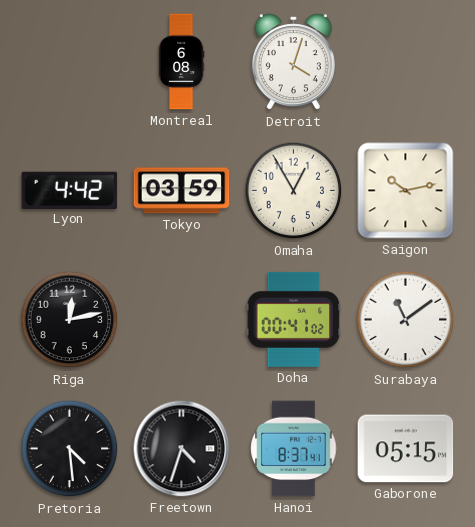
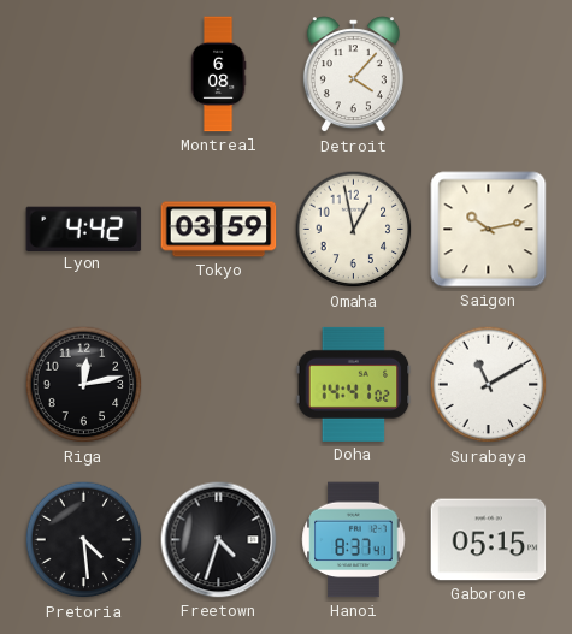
Detroit: 4:03 -> 4:07
Omaha: 12:55 -> 12:58
Doha: 00:41 -> 14:41
Surabaya: 11:09 -> 11:10
